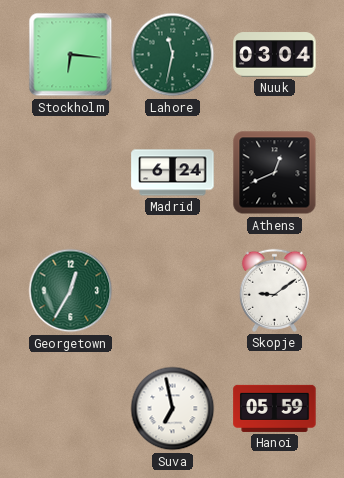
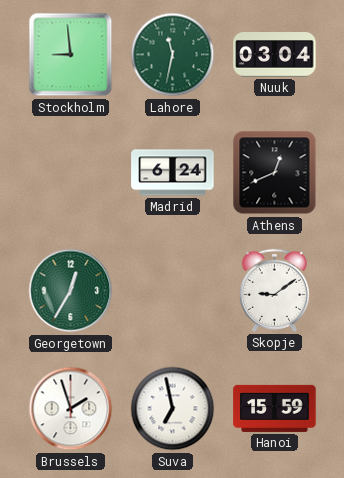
Stockholm: 6:16 -> 8:59
Brussels: none -> 1:57
Hanoi: 05:59 -> 15:59
